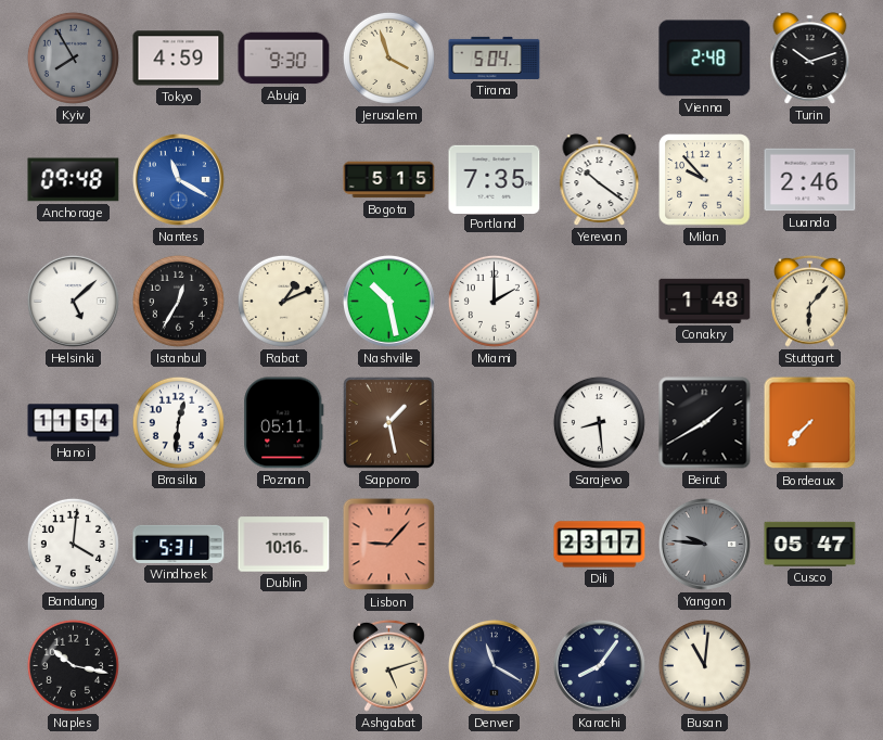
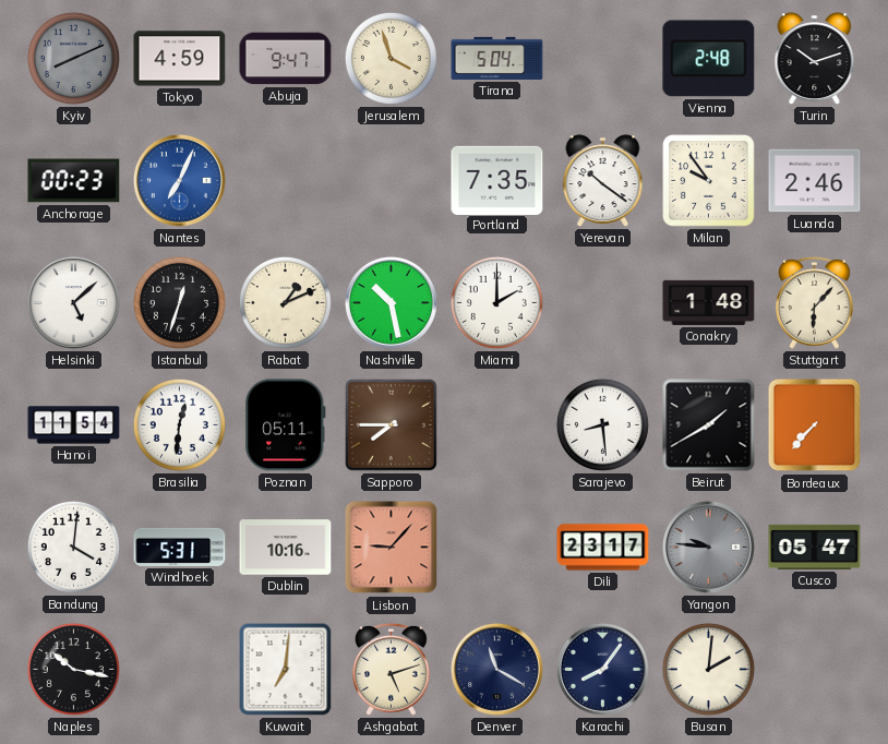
Kyiv: 7:55 -> 8:11
Abuja: 9:30 -> 9:47
Anchorage: 09:48 -> 00:23
Nantes: 11:20 -> 7:04
Bogota: 5:15 -> none
Milan: 9:53 -> 9:54
Istanbul: 12:35 -> 12:33
Sapporo: 1:28 -> 7:45
Kuwait: none -> 7:01
Busan: 11:01 -> 2:01
